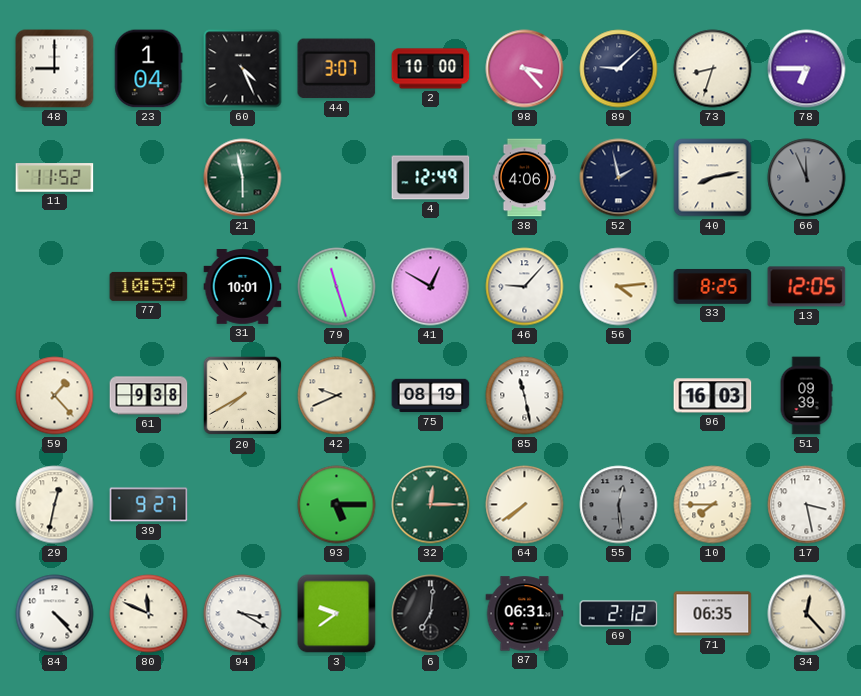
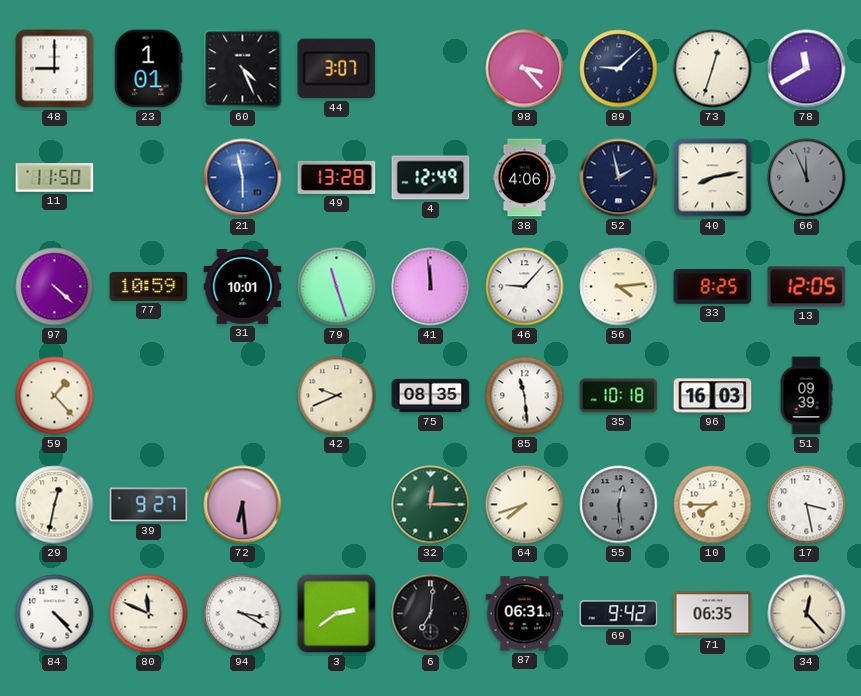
23: 1:04 -> 1:01
2: 10:00 -> none
73: 8:33 -> 12:33
78: 6:45 -> 11:40
11: 11:52 -> 11:50
21 dial: green -> blue
49: none -> 13:28
97: none -> 4:22
41: 12:50 -> 11:59
61: 9:38 -> none
20: 7:40 -> none
75: 08:19 -> 08:35
85: 11:28 -> 11:29
35: none -> 10:18
72: none -> 6:29
93: 5:15 -> none
64: 7:39 -> 7:42
3: 9:39 -> 2:39
69: 2:12 -> 9:42
